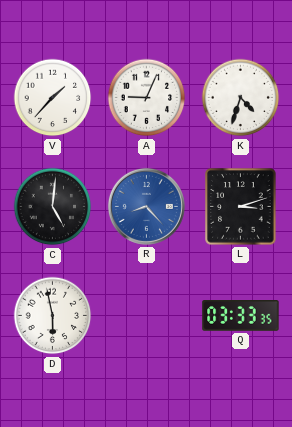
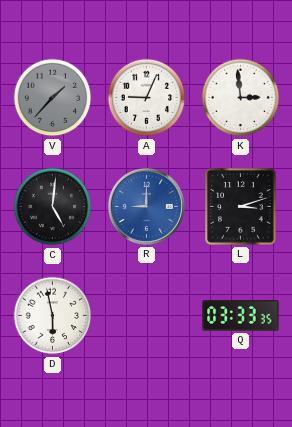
V dial: white -> grey
K: 4:33 -> 2:59
R: 8:23 -> 9:00
